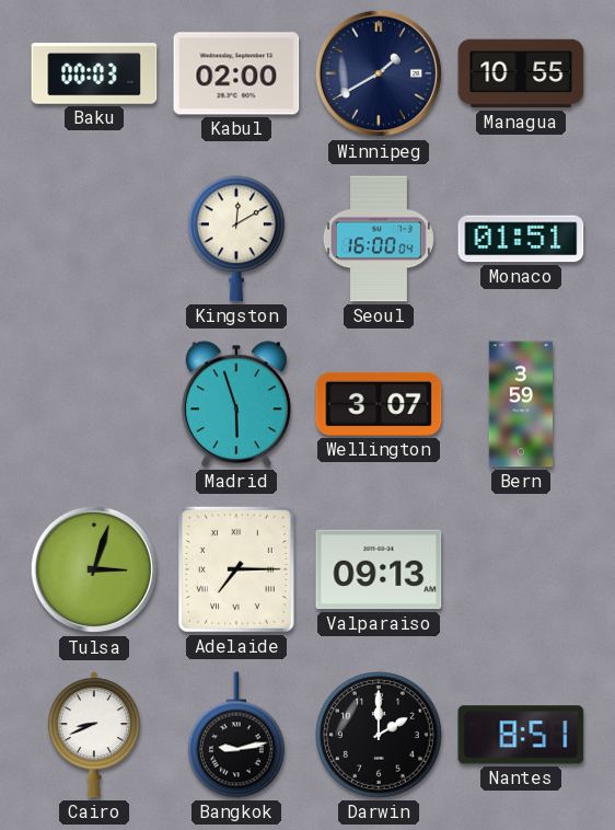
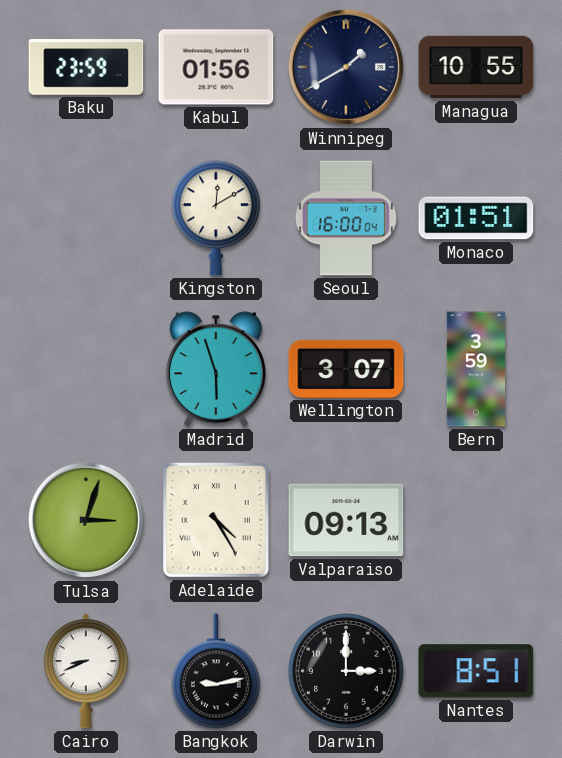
Baku: 00:03 -> 23:59
Kabul: 02:00 -> 01:56
Adelaide: 7:15 -> 4:25
Darwin: 2:00 -> 3:00
